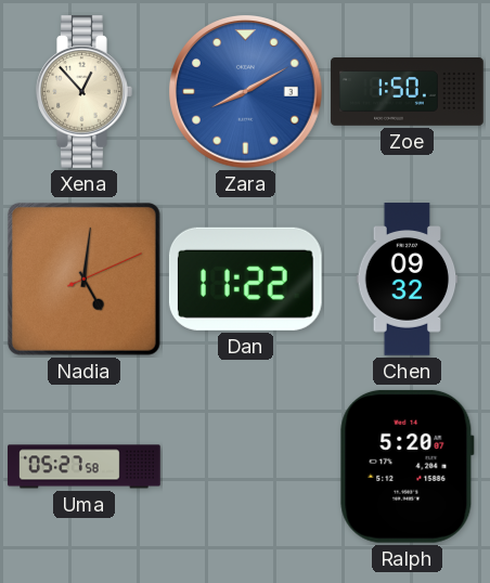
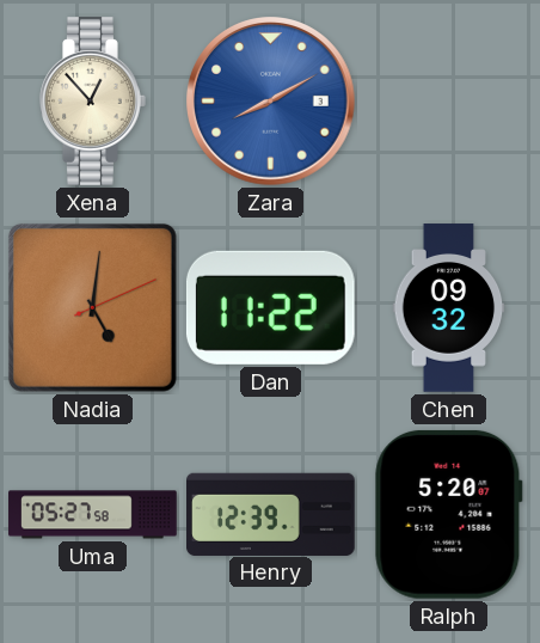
Zoe: 1:50 -> none
Henry: none -> 12:39
